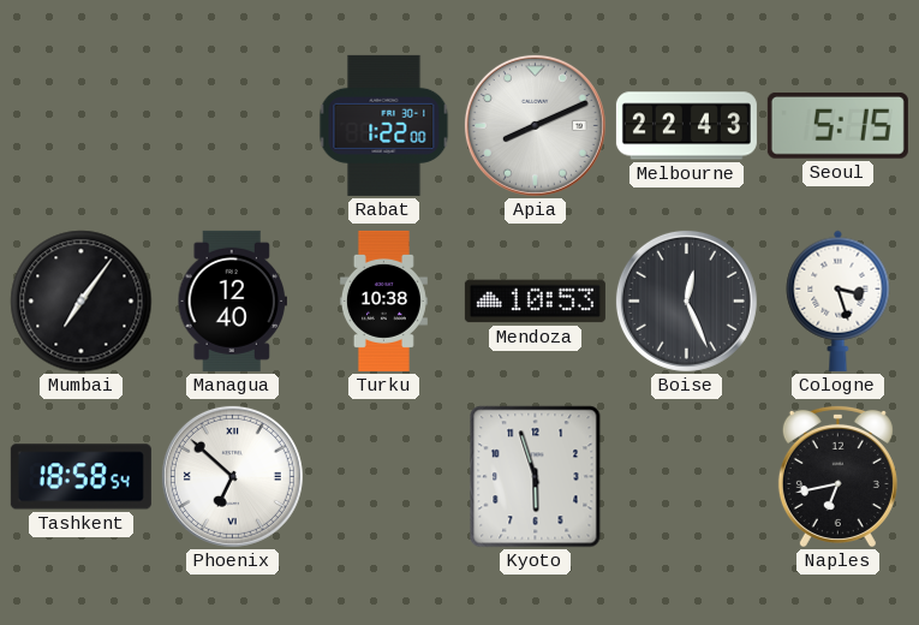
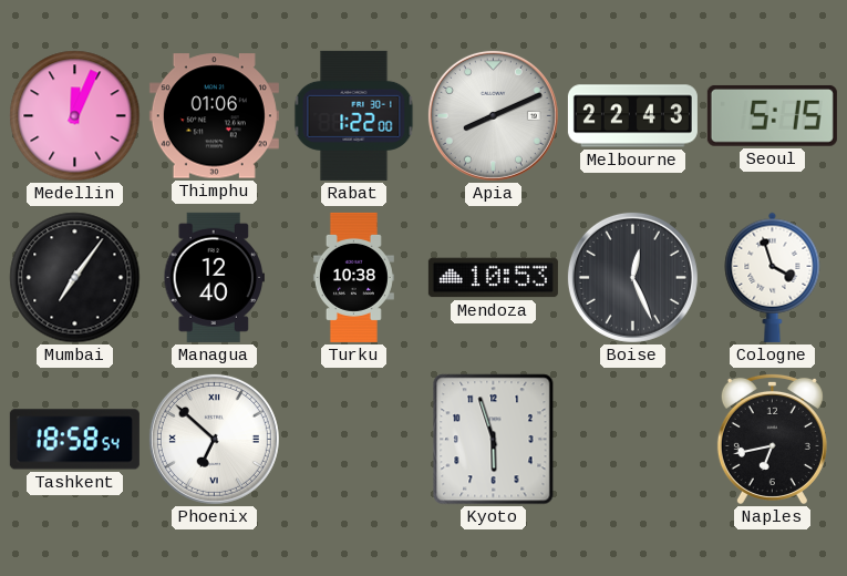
Medellin: none -> 12:04
Thimphu: none -> 01:06
Cologne: 3:27 -> 3:57
